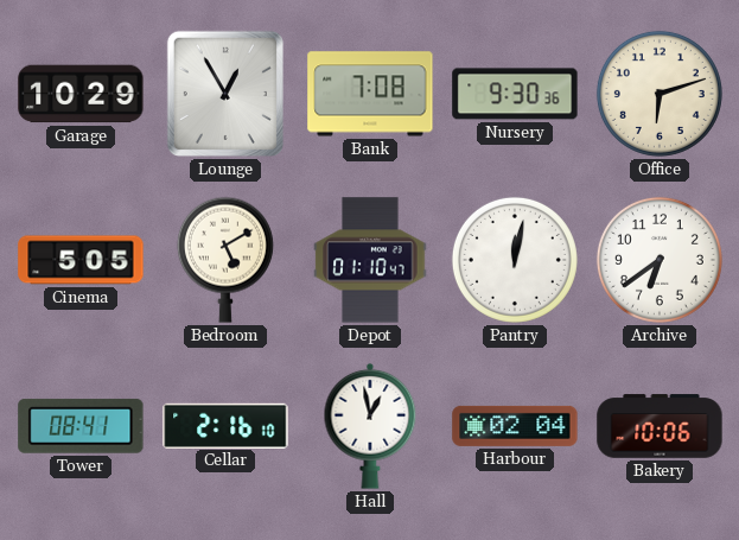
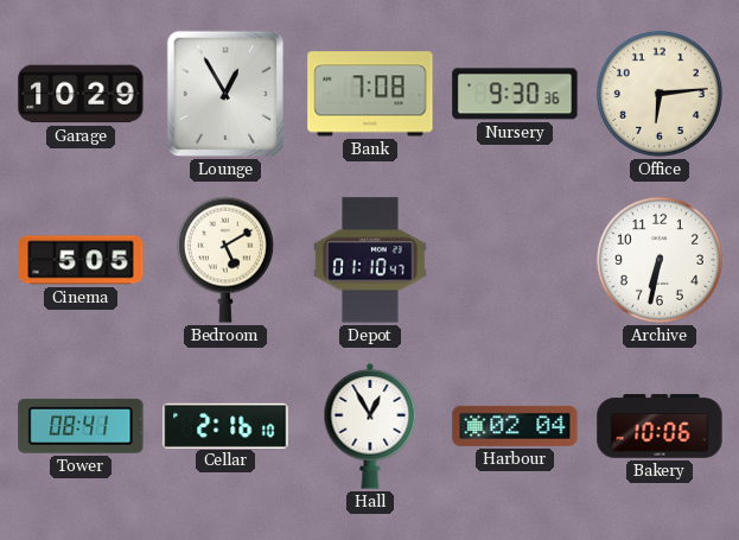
Office: 6:12 -> 6:14
Pantry: 12:02 -> none
Archive: 6:39 -> 6:32
Hall: 12:58 -> 12:55
